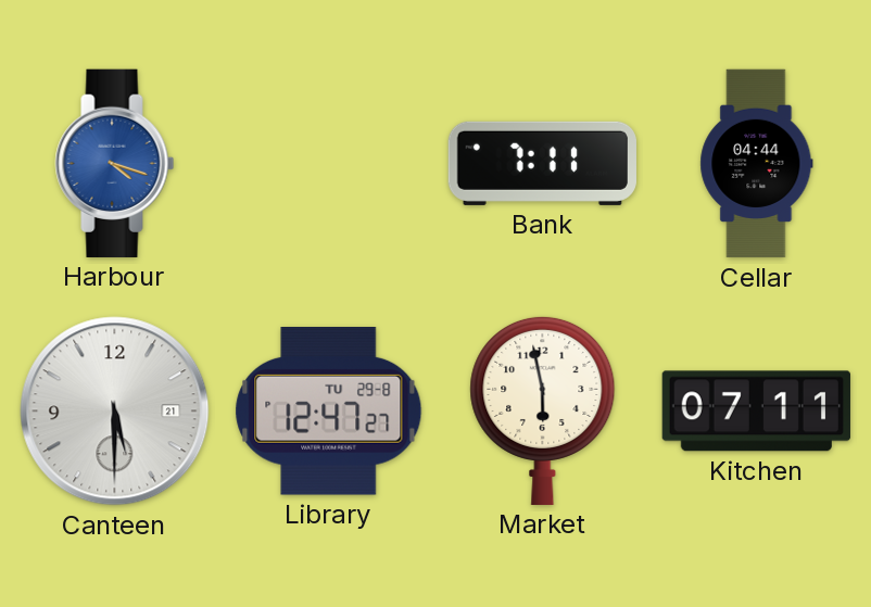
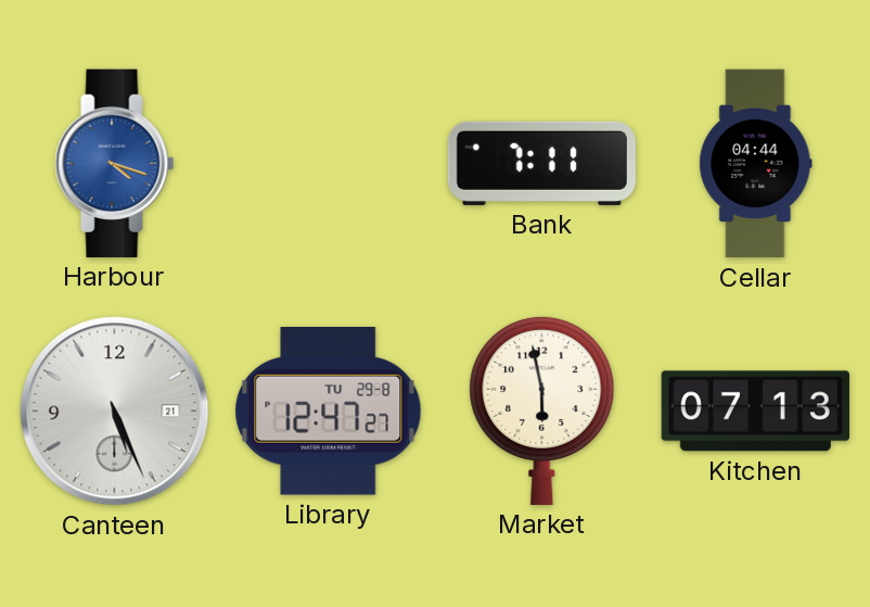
Canteen: 5:30 -> 5:26
Kitchen: 07:11 -> 07:13
